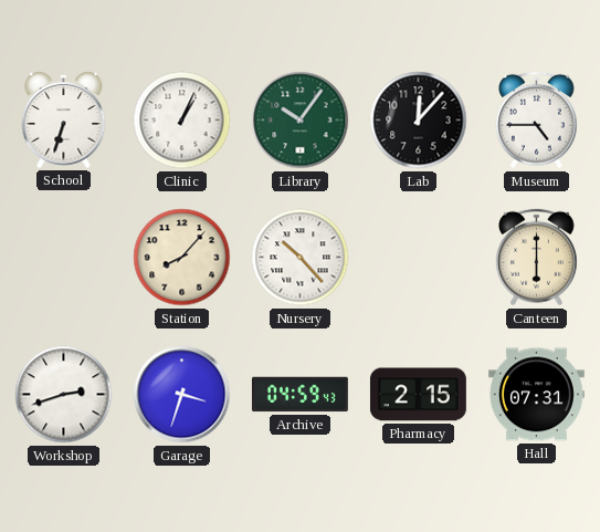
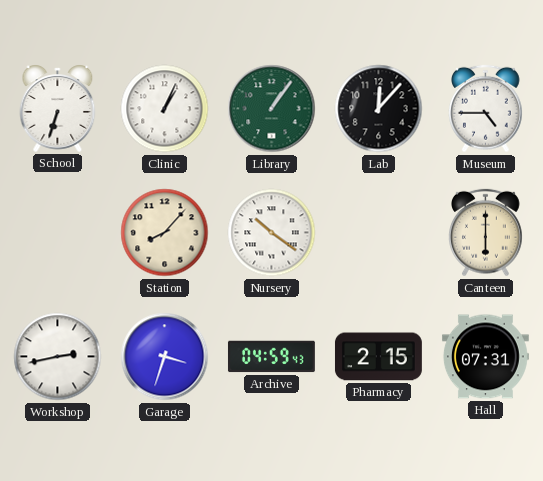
Library: 10:06 -> 1:06
Nursery: 10:23 -> 10:21
Workshop: 2:42 -> 2:43
